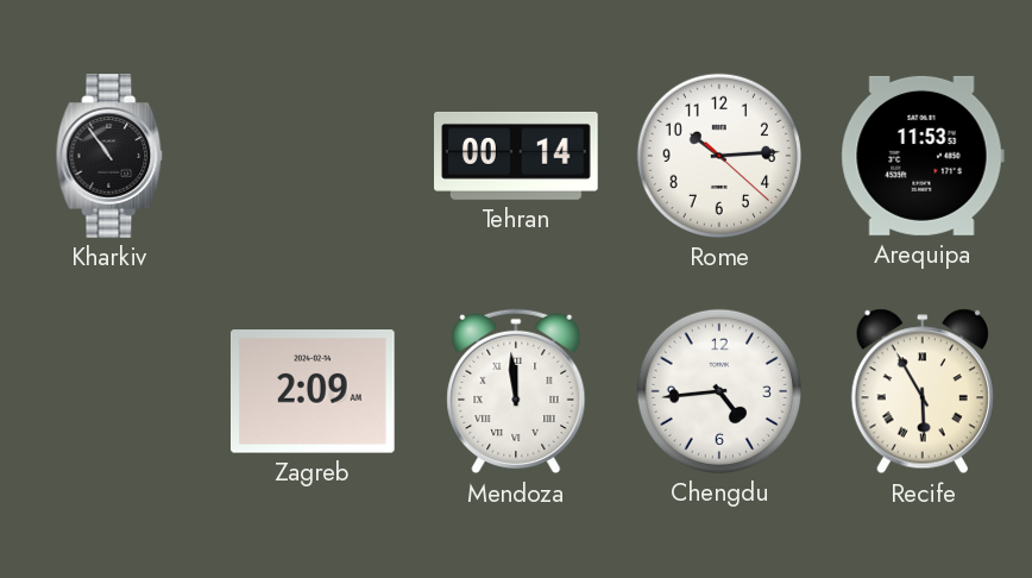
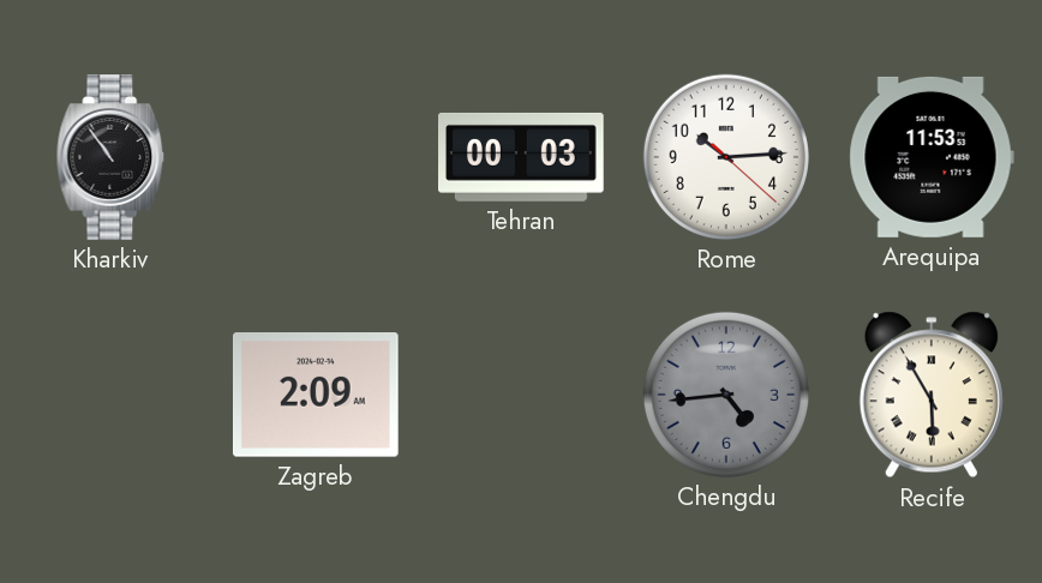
Tehran: 00:14 -> 00:03
Mendoza: 11:59 -> none
Chengdu dial: white -> grey
